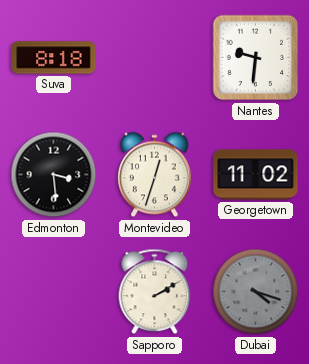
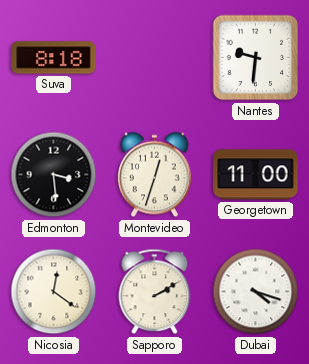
Georgetown: 11:02 -> 11:00
Nicosia: none -> 12:21
Dubai dial: grey -> white
